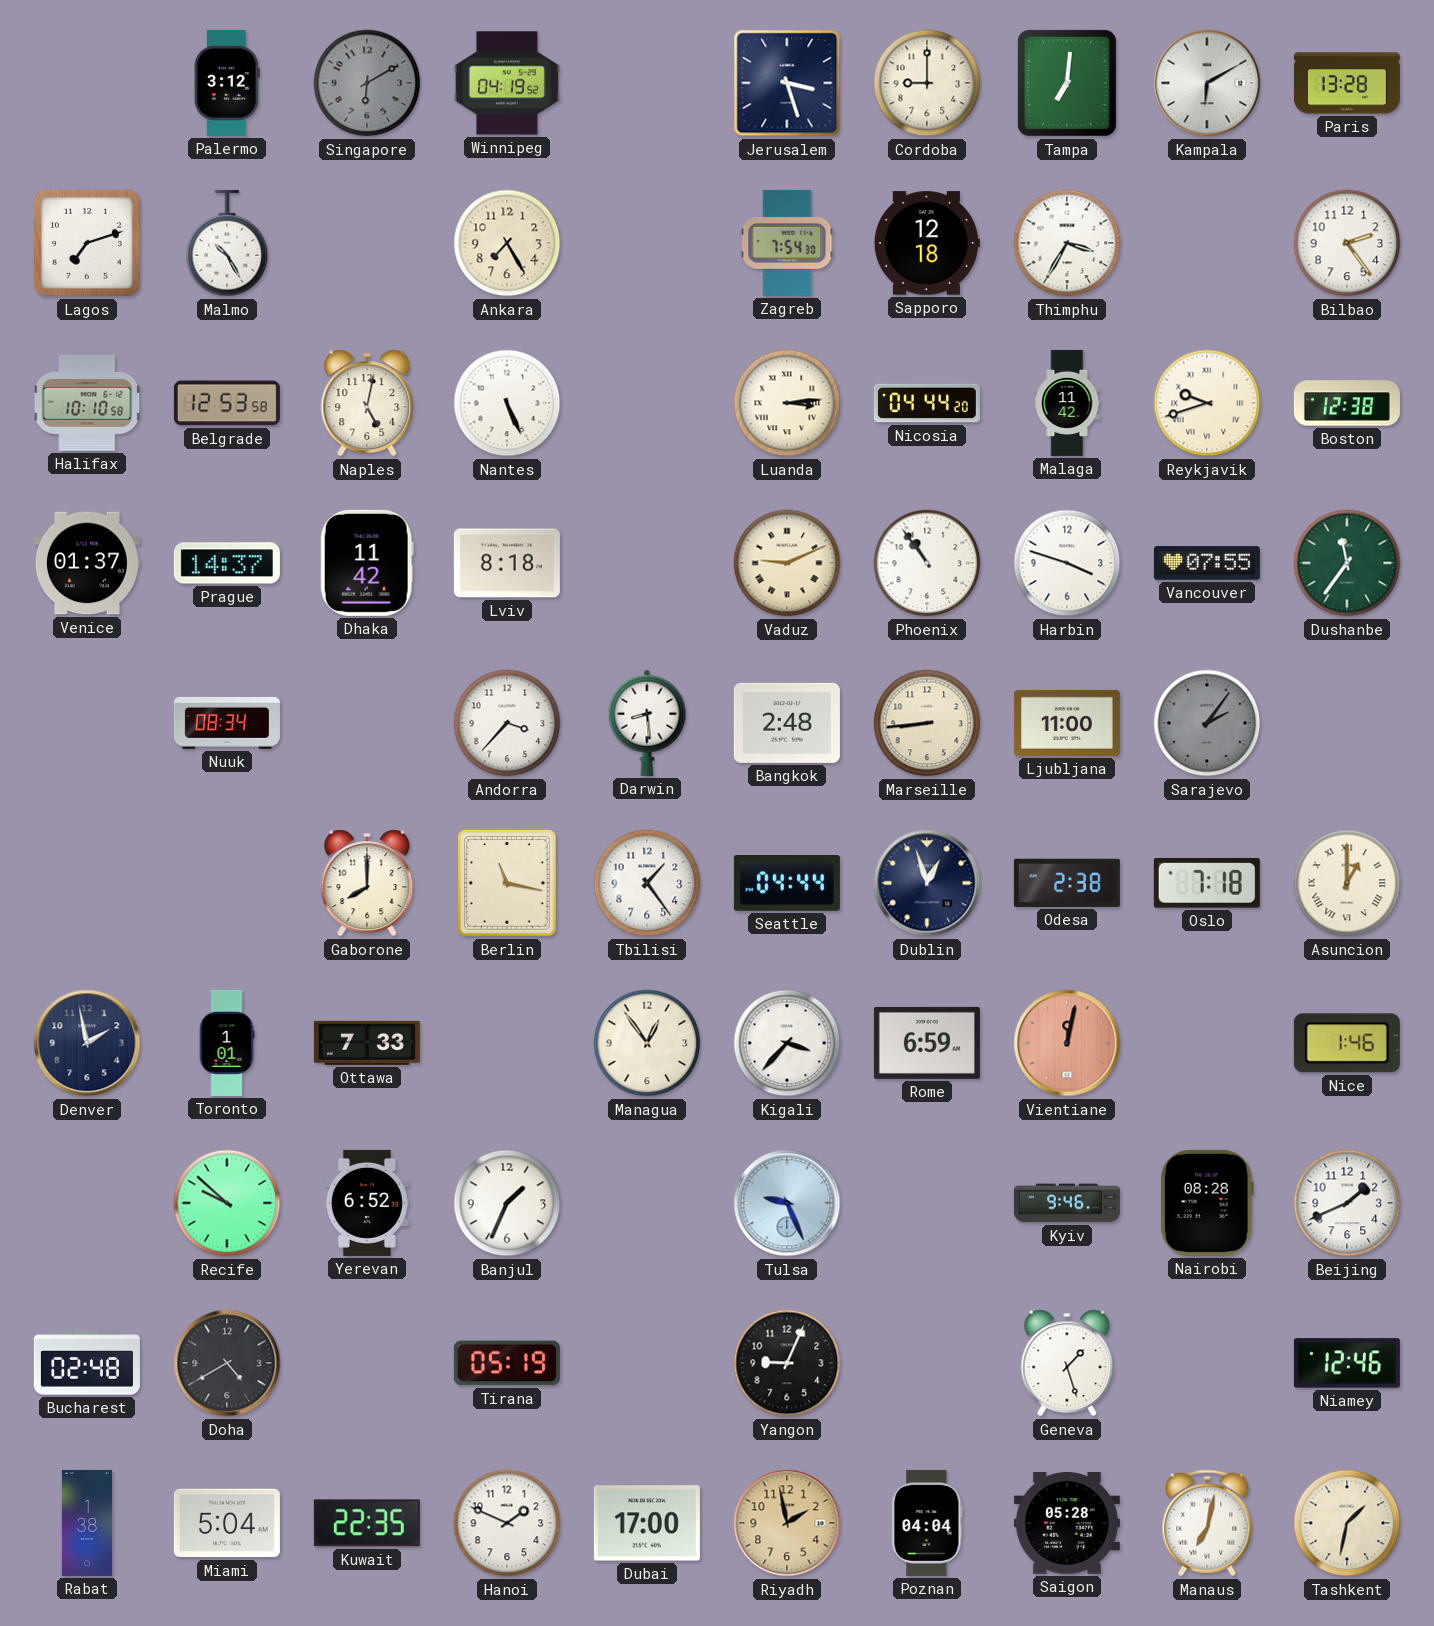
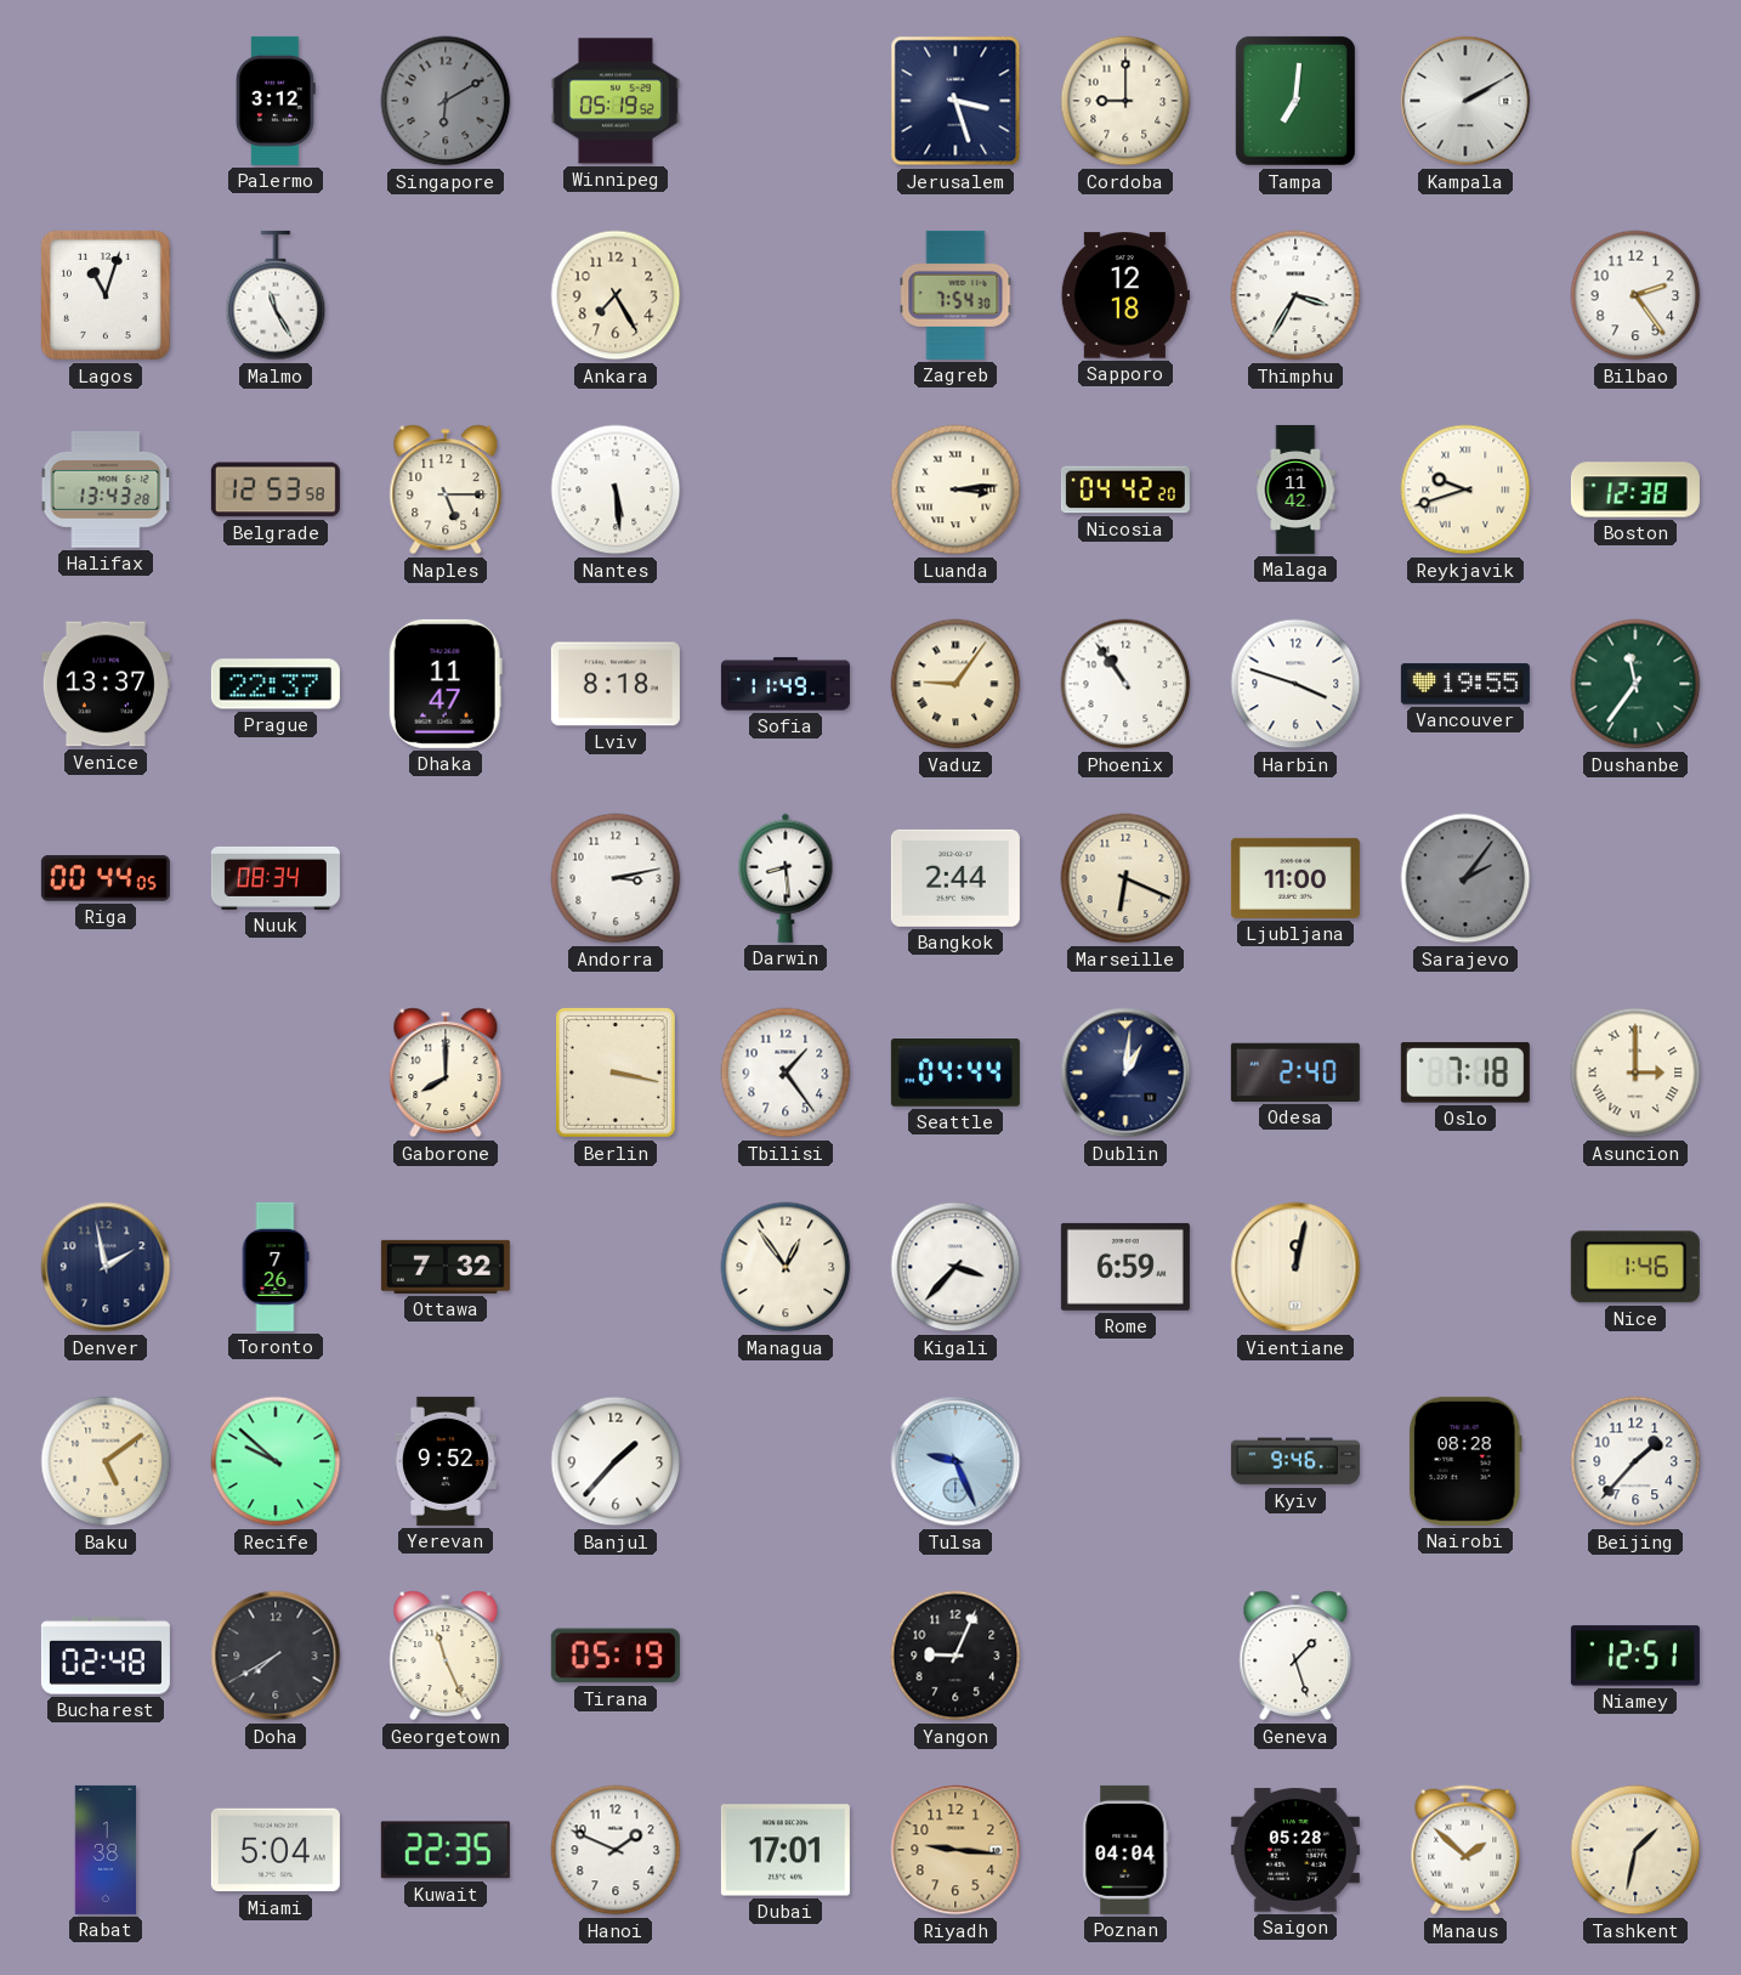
Winnipeg: 04:19 -> 05:19
Kampala: 6:10 -> 2:10
Paris: 13:28 -> none
Lagos: 7:12 -> 11:03
Malmo: 10:25 -> 11:25
Halifax: 10:10 -> 13:43
Naples: 5:02 -> 5:15
Nantes: 5:26 -> 5:29
Nicosia: 04:44 -> 04:42
Venice: 01:37 -> 13:37
Prague: 14:37 -> 22:37
Dhaka: 11:42 -> 11:47
Sofia: none -> 11:49
Vaduz: 9:11 -> 9:06
Vancouver: 07:55 -> 19:55
Riga: none -> 00:44
Andorra: 3:37 -> 3:13
Bangkok: 2:48 -> 2:44
Marseille: 8:44 -> 6:19
Berlin: 11:17 -> 3:17
Dublin: 12:57 -> 1:01
Odesa: 2:38 -> 2:40
Asuncion: 1:00 -> 3:00
Toronto: 1:01 -> 7:26
Ottawa: 7:33 -> 7:32
Vientiane dial: salmon -> cream
Baku: none -> 5:09
Yerevan: 6:52 -> 9:52
Banjul: 1:34 -> 1:37
Beijing: 1:41 -> 1:37
Doha: 4:40 -> 7:40
Georgetown: none -> 11:26
Niamey: 12:46 -> 12:51
Dubai: 17:00 -> 17:01
Riyadh: 1:58 -> 9:16
Manaus: 7:02 -> 1:52
